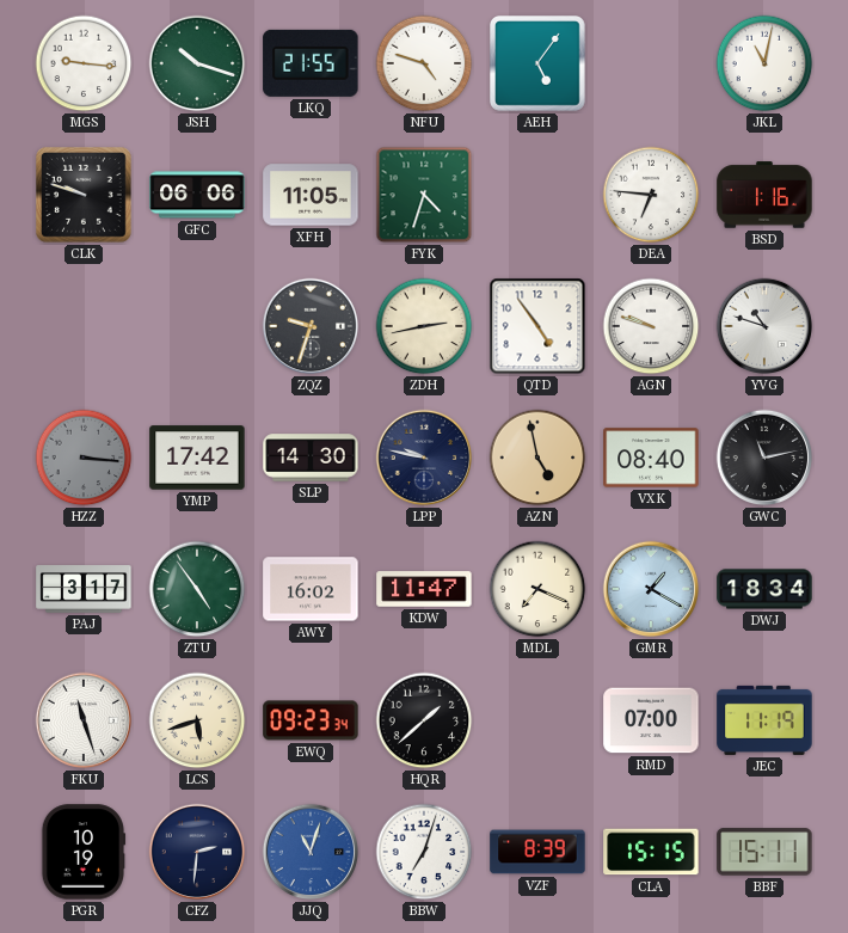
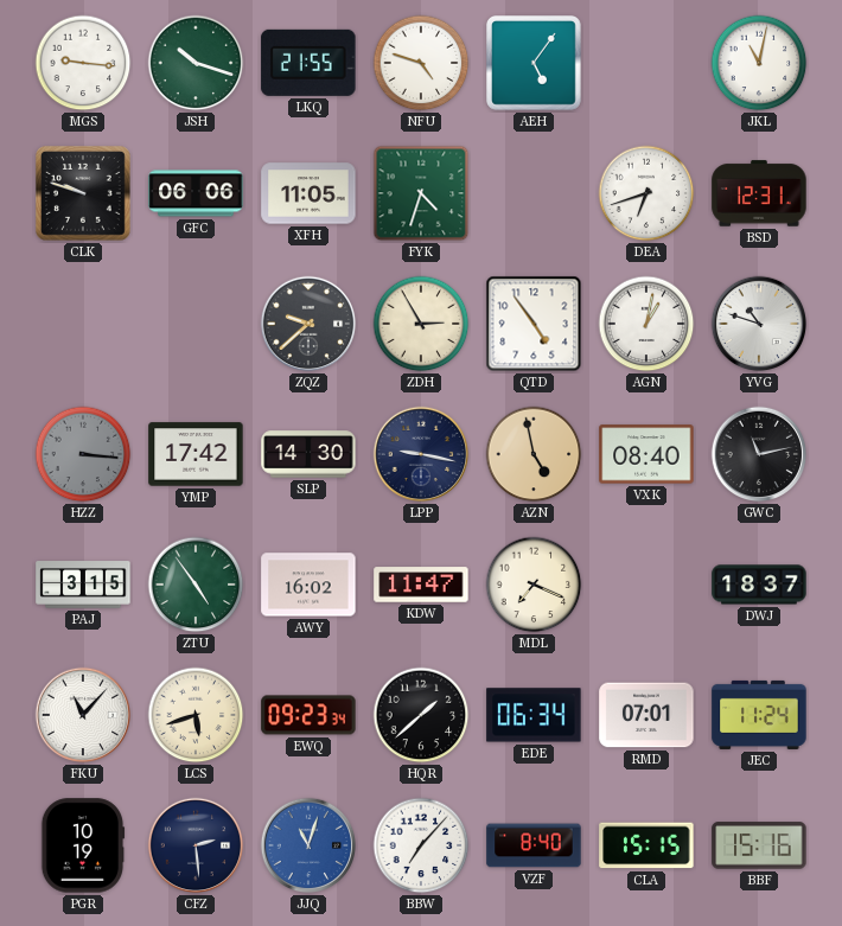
DEA: 6:46 -> 6:42
BSD: 1:16 -> 12:31
ZQZ: 9:33 -> 9:38
ZDH: 2:43 -> 2:55
AGN: 9:48 -> 1:02
LPP: 9:47 -> 9:17
PAJ: 3:17 -> 3:15
GMR: 1:20 -> none
DWJ: 18:34 -> 18:37
FKU: 11:27 -> 11:07
EDE: none -> 06:34
RMD: 07:00 -> 07:01
JEC: 11:19 -> 11:24
CFZ: 2:31 -> 2:29
BBW: 7:03 -> 7:07
VZF: 8:39 -> 8:40
BBF: 15:11 -> 15:16
